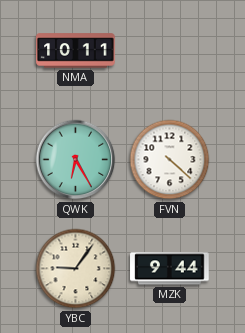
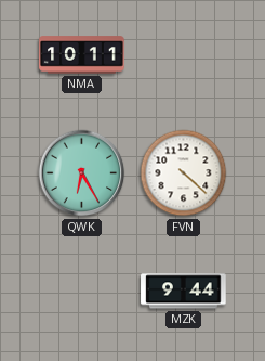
YBC: 9:06 -> none
